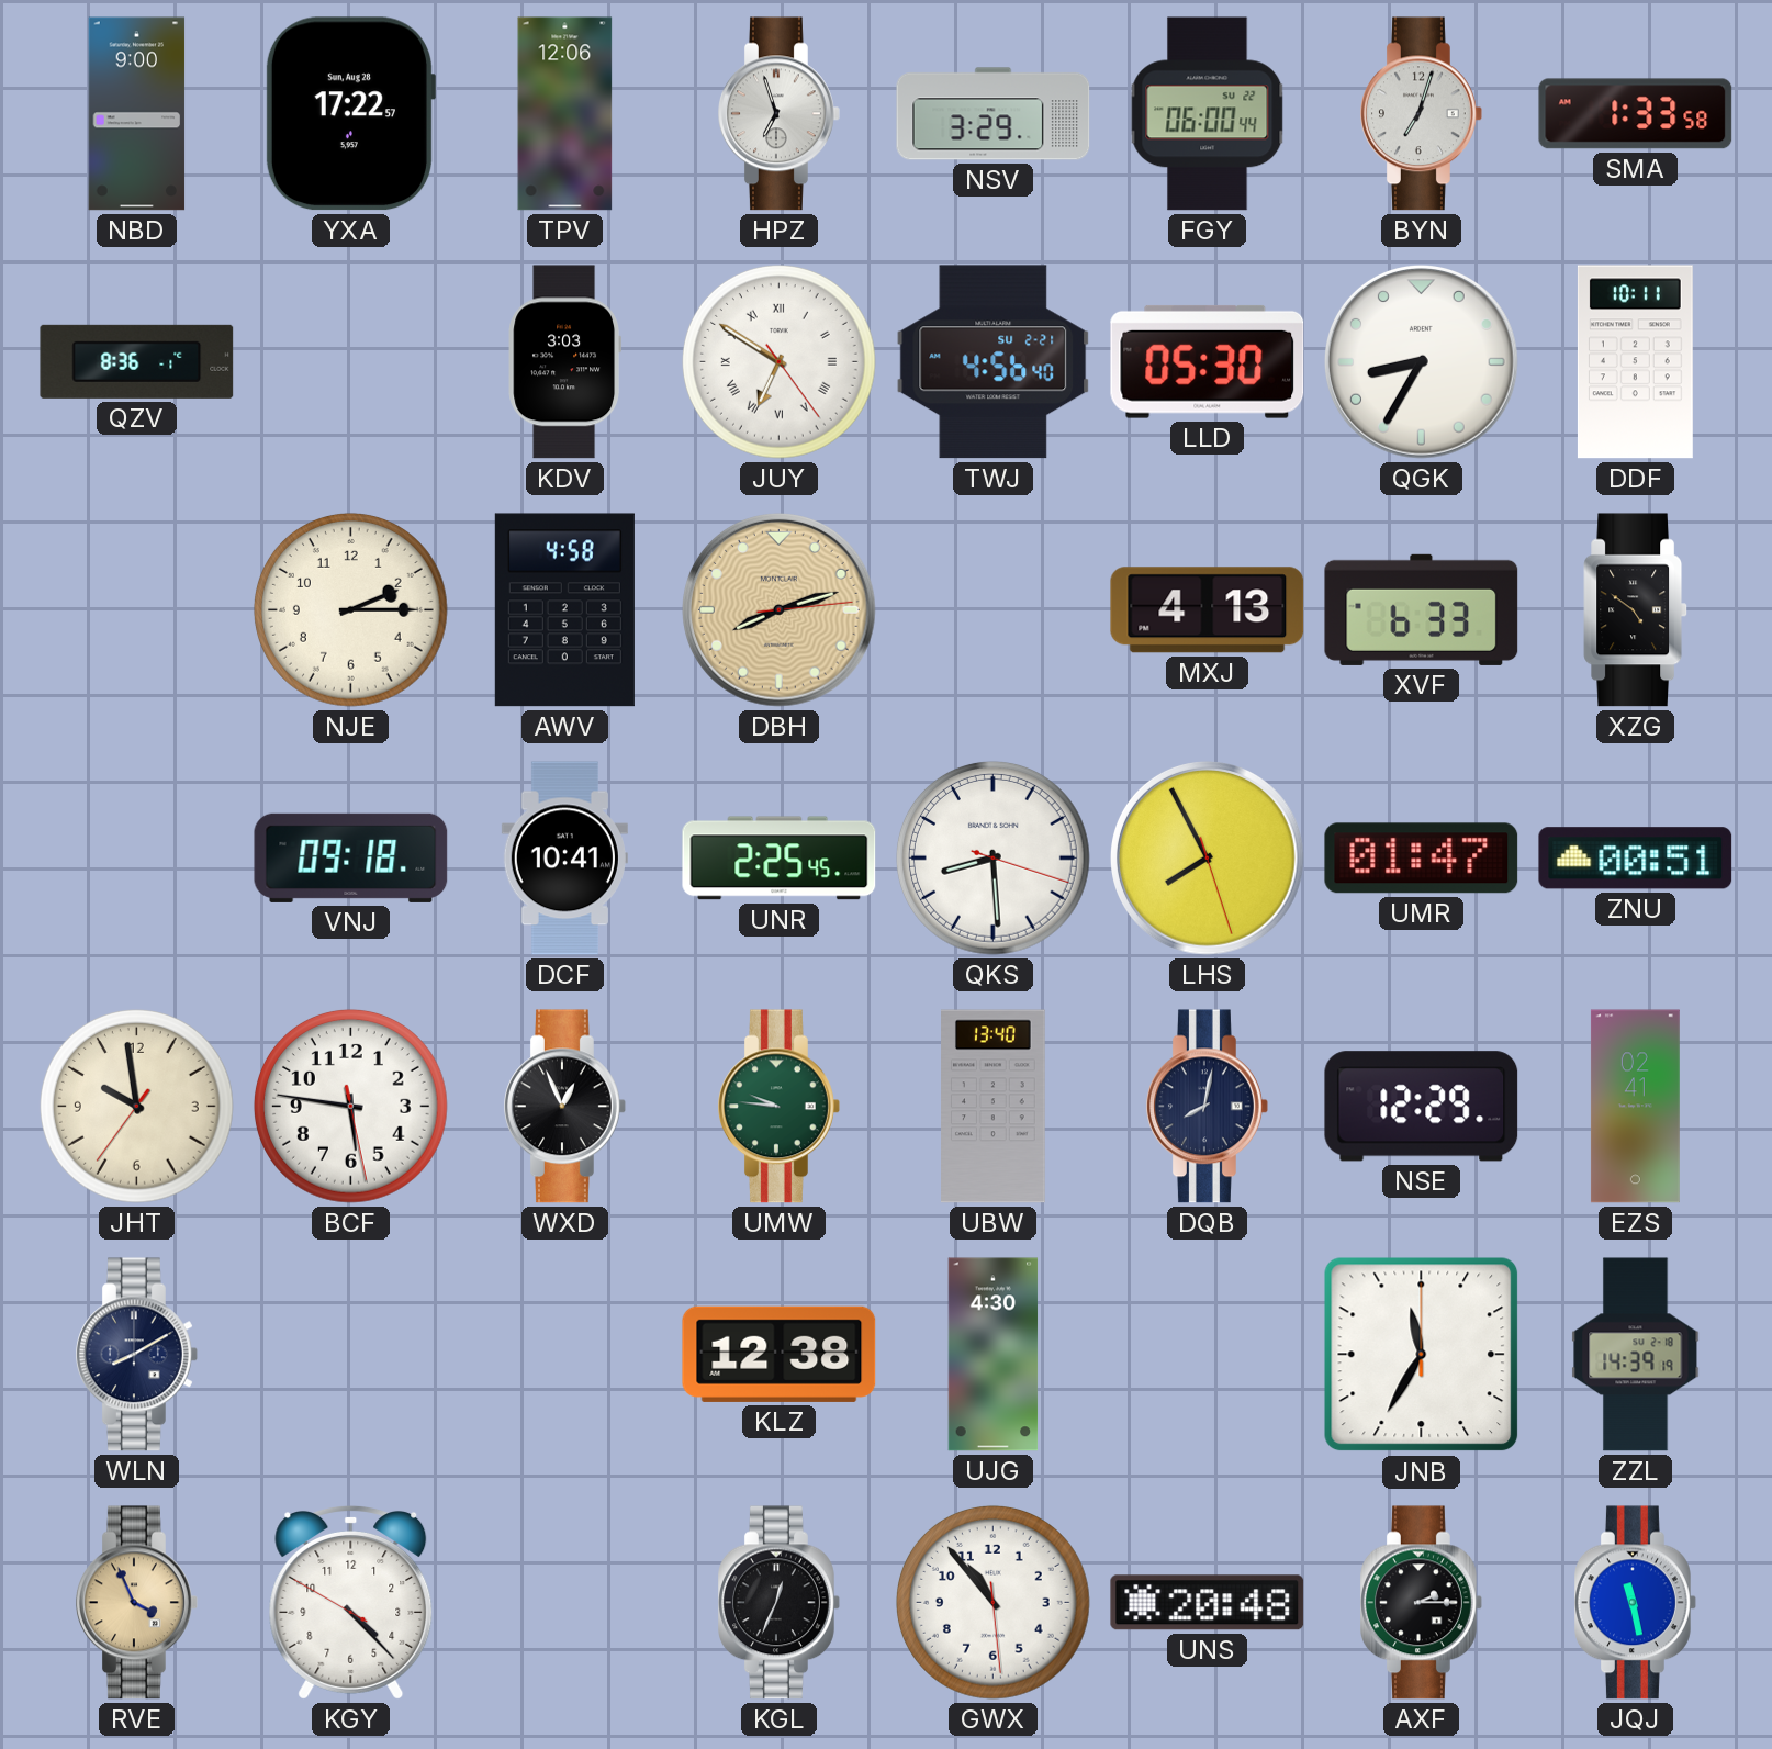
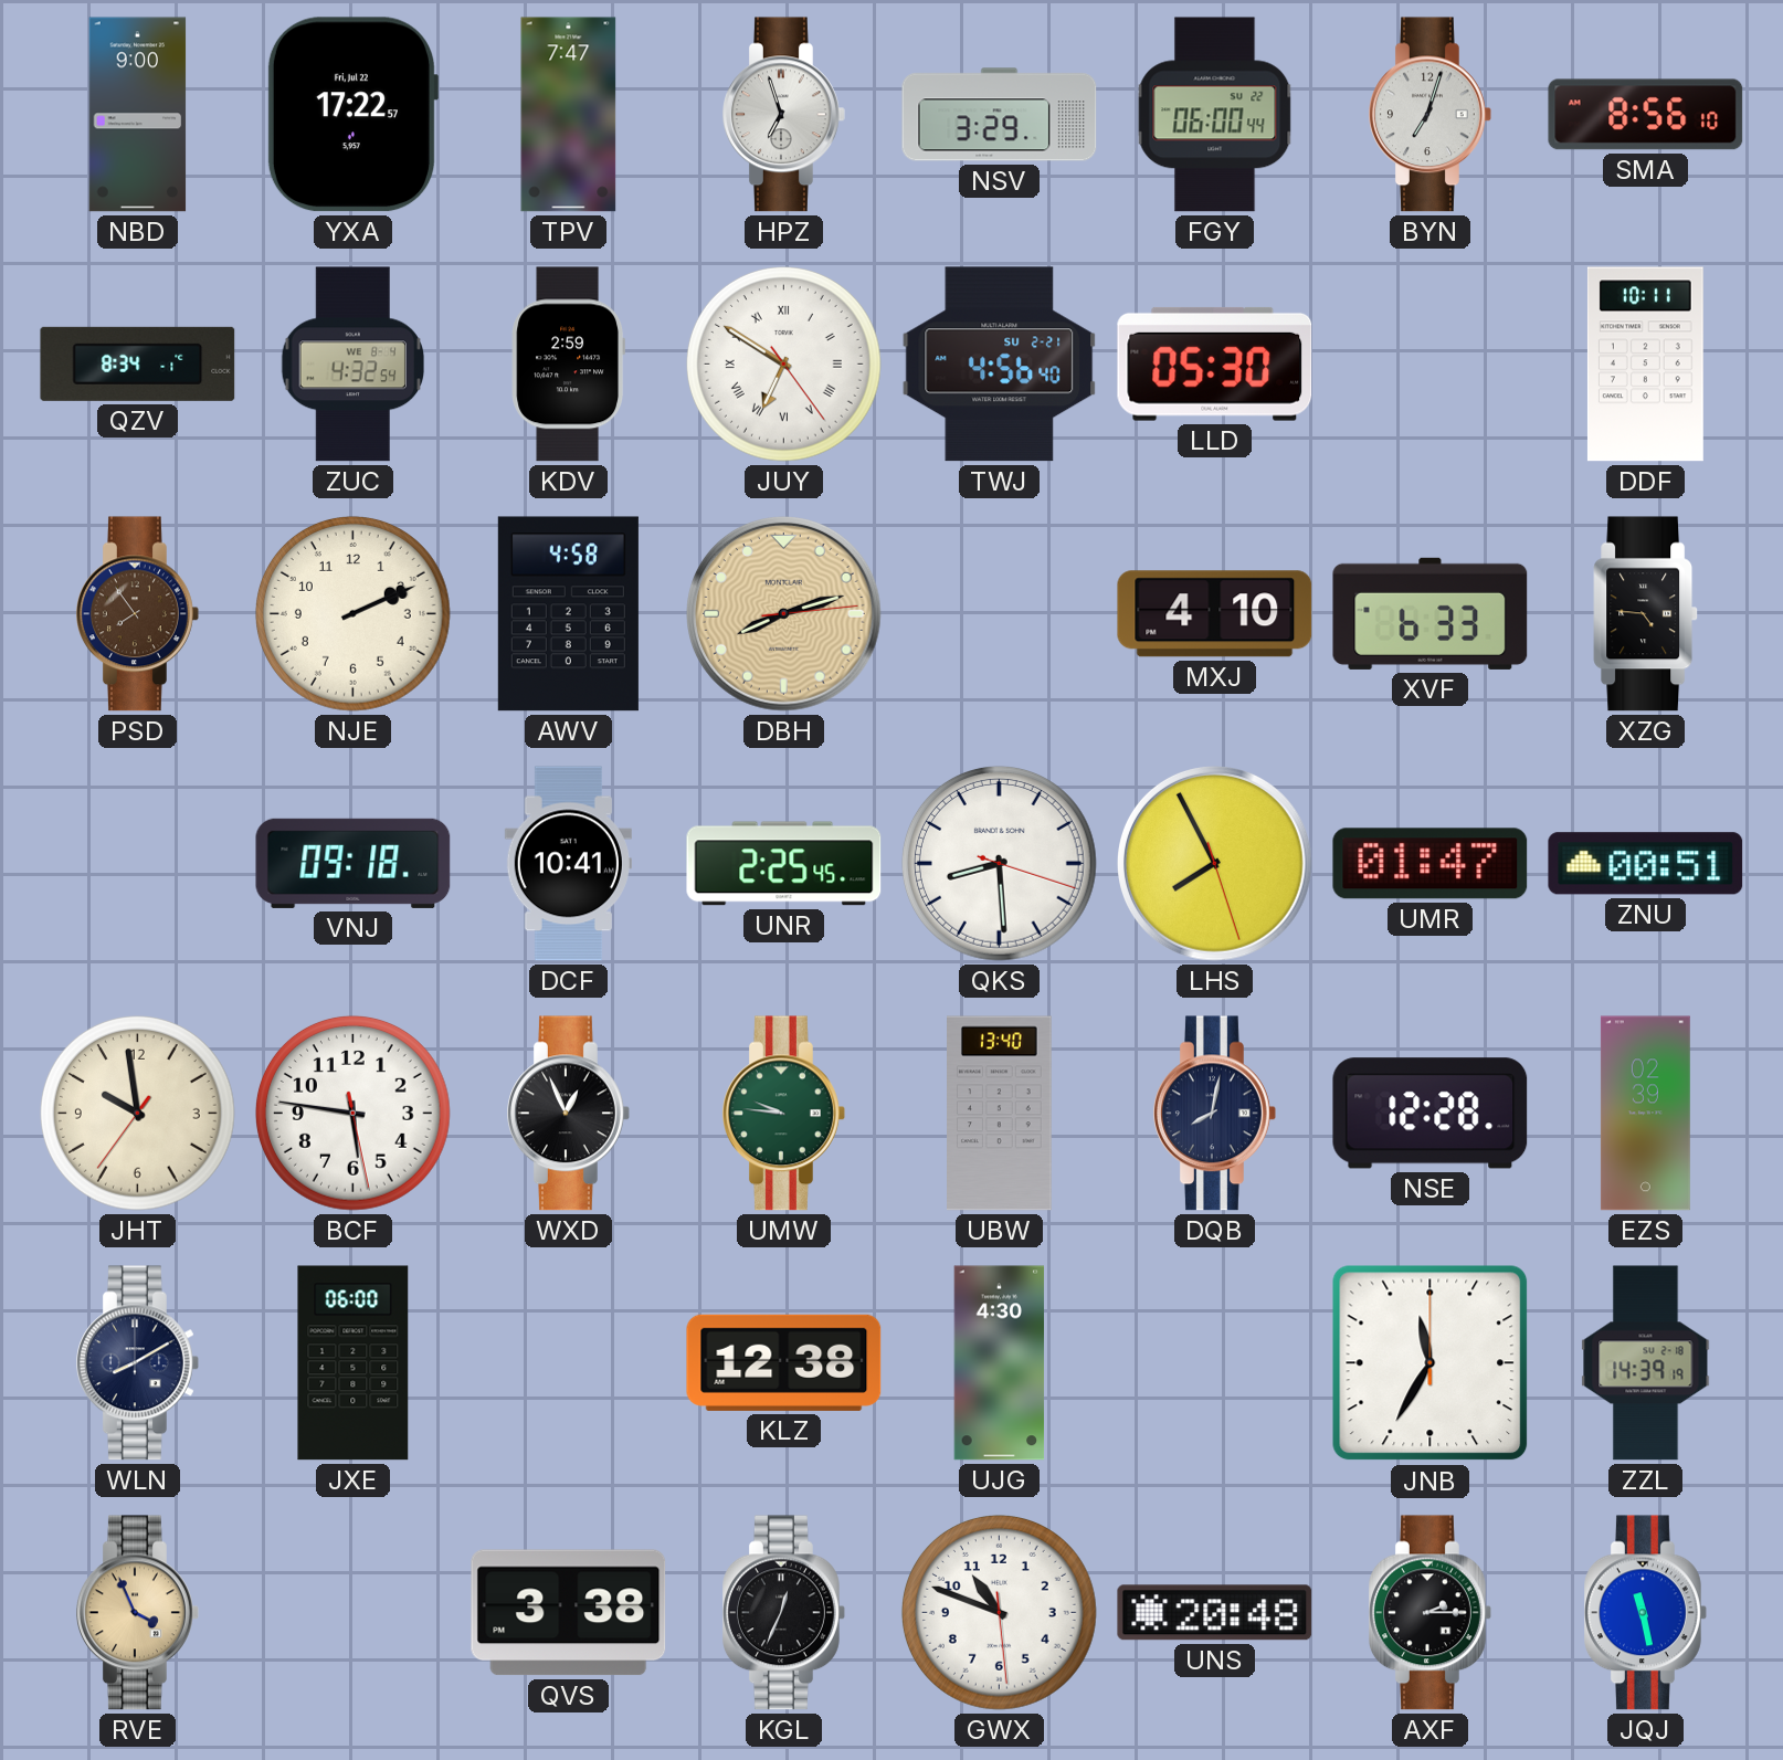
YXA date: Sun, Aug 28 -> Fri, Jul 22
TPV: 12:06 -> 7:47
SMA: 1:33 -> 8:56
QZV: 8:36 -> 8:34
ZUC: none -> 4:32
KDV: 3:03 -> 2:59
QGK: 8:35 -> none
PSD: none -> 7:54
NJE: 2:15 -> 2:11
MXJ: 4:13 -> 4:10
XZG: 4:51 -> 4:46
NSE: 12:29 -> 12:28
EZS: 02:41 -> 02:39
JXE: none -> 06:00
KGY: 4:22 -> none
QVS: none -> 3:38
GWX: 10:53 -> 10:48
